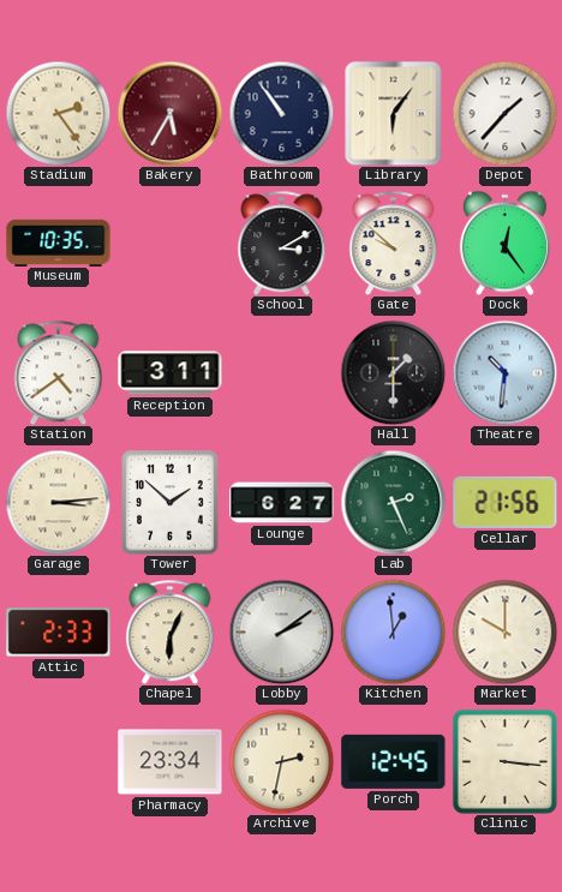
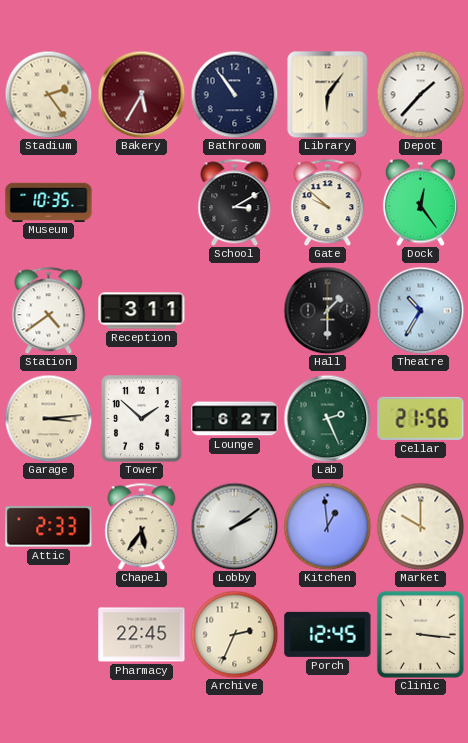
Theatre: 10:31 -> 10:35
Chapel: 6:04 -> 5:36
Pharmacy: 23:34 -> 22:45
Archive: 2:32 -> 2:34
